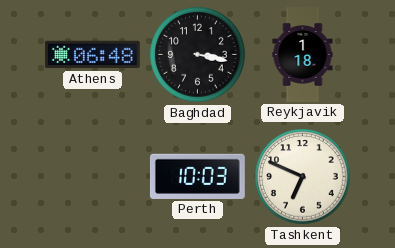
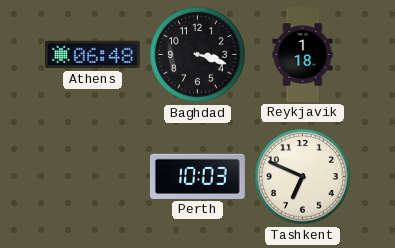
Baghdad: 3:17 -> 3:18
